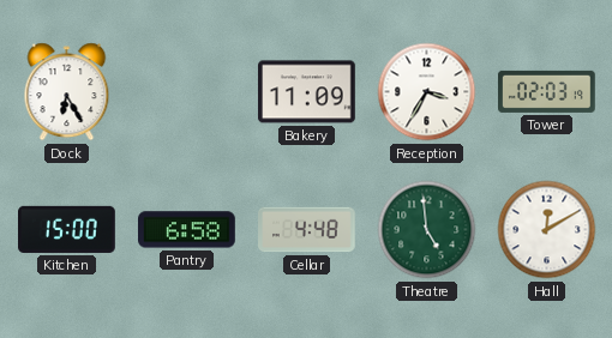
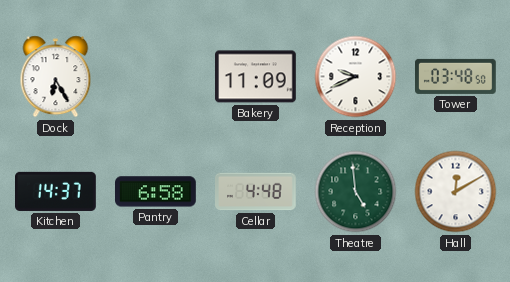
Reception: 3:35 -> 9:41
Tower: 02:03 -> 03:48
Kitchen: 15:00 -> 14:37
